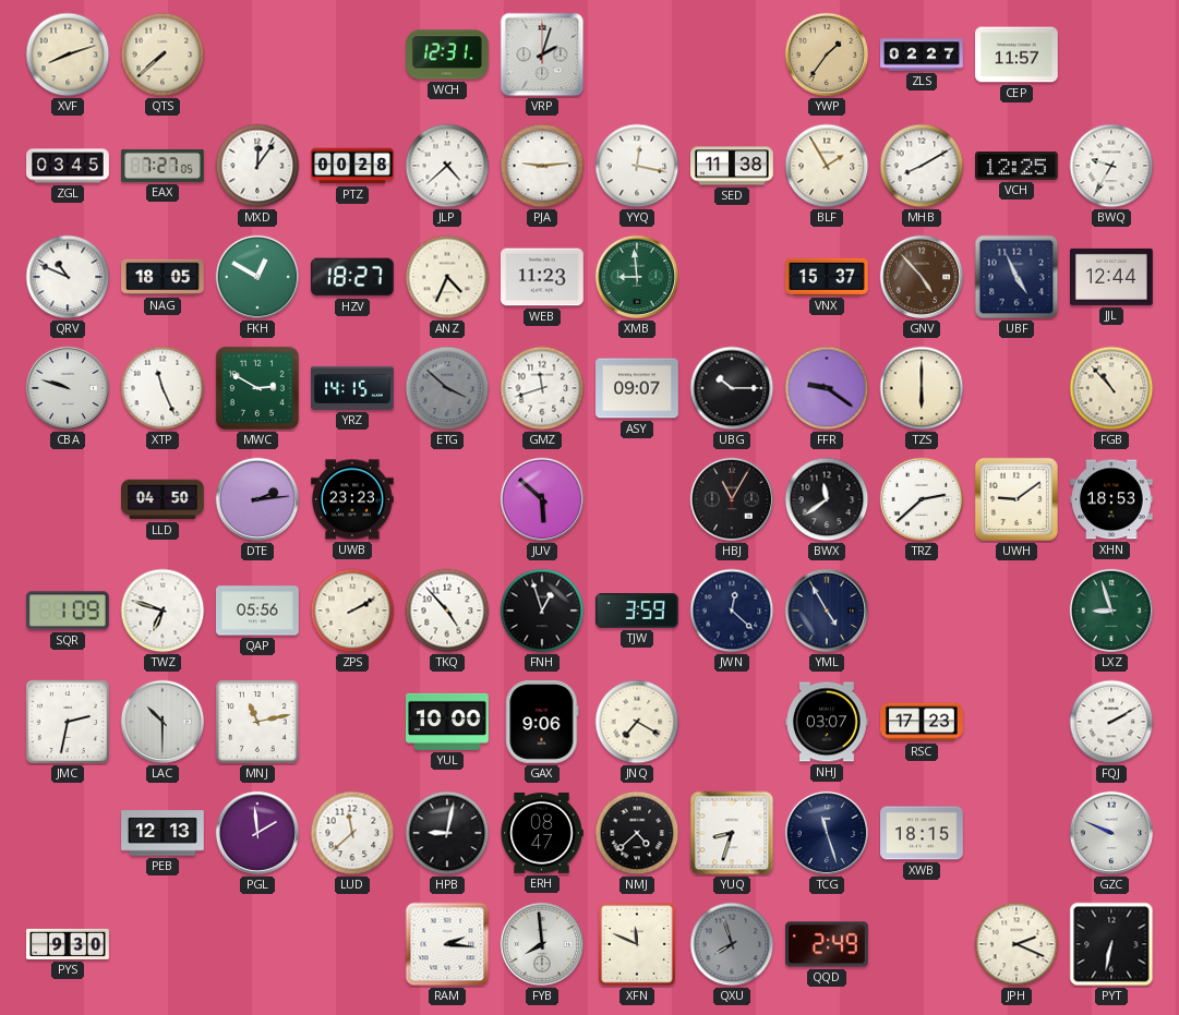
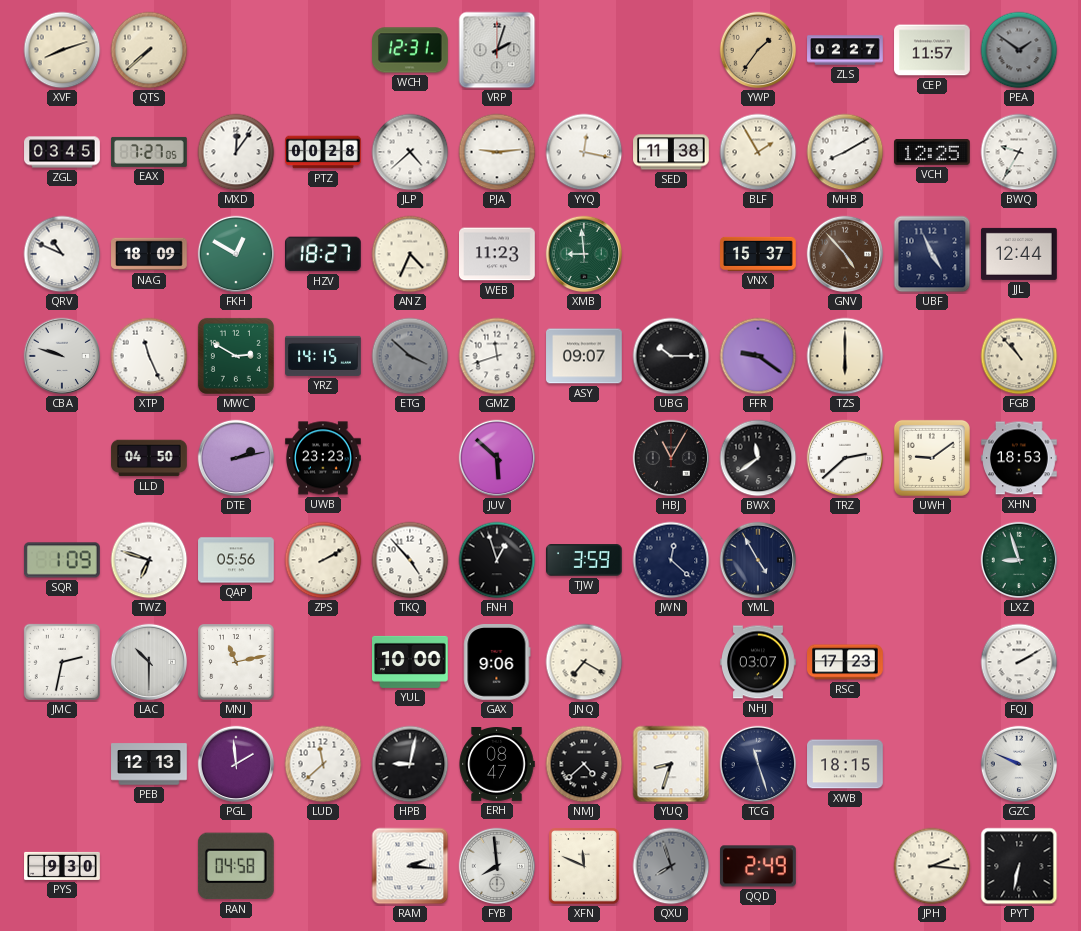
PEA: none -> 1:51
NAG: 18:05 -> 18:09
DTE: 2:14 -> 2:13
RAN: none -> 04:58
JPH: 2:19 -> 2:16
